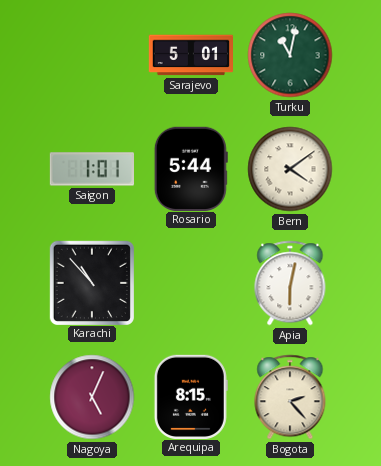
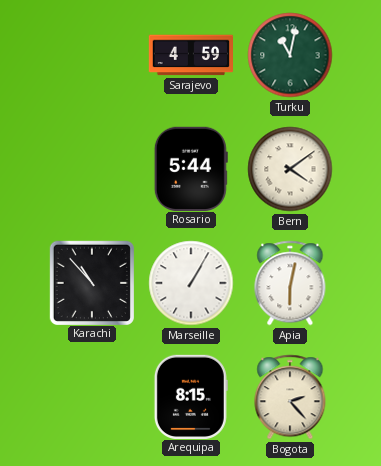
Sarajevo: 5:01 -> 4:59
Saigon: 1:01 -> none
Marseille: none -> 1:05
Nagoya: 5:04 -> none
